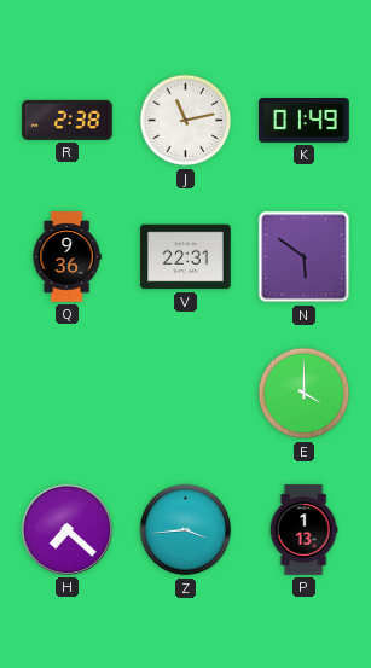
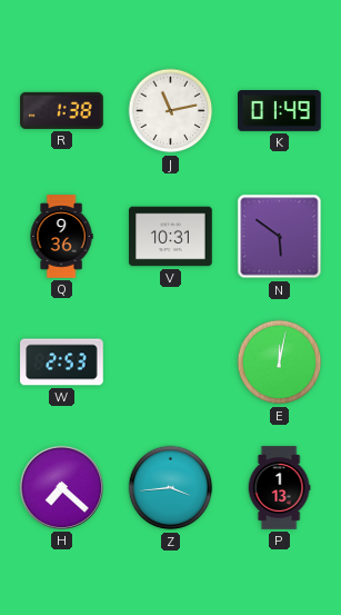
R: 2:38 -> 1:38
V: 22:31 -> 10:31
W: none -> 2:53
E: 4:00 -> 12:02
